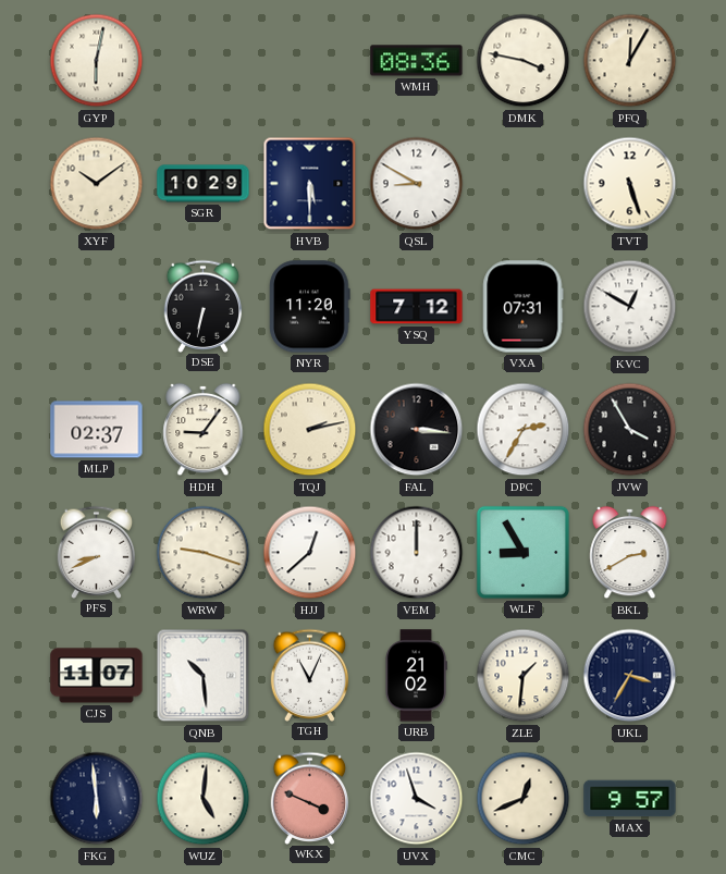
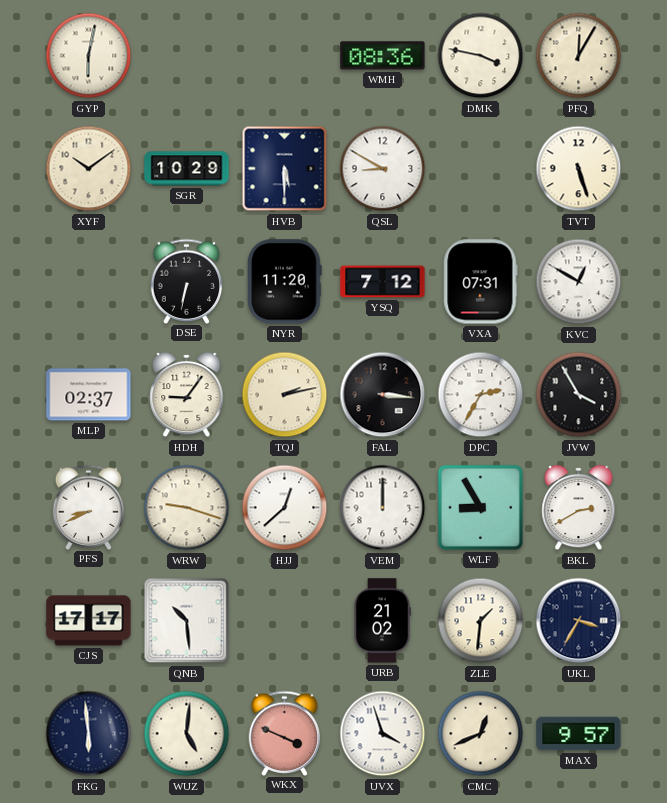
CJS: 11:07 -> 17:17
TGH: 11:04 -> none
